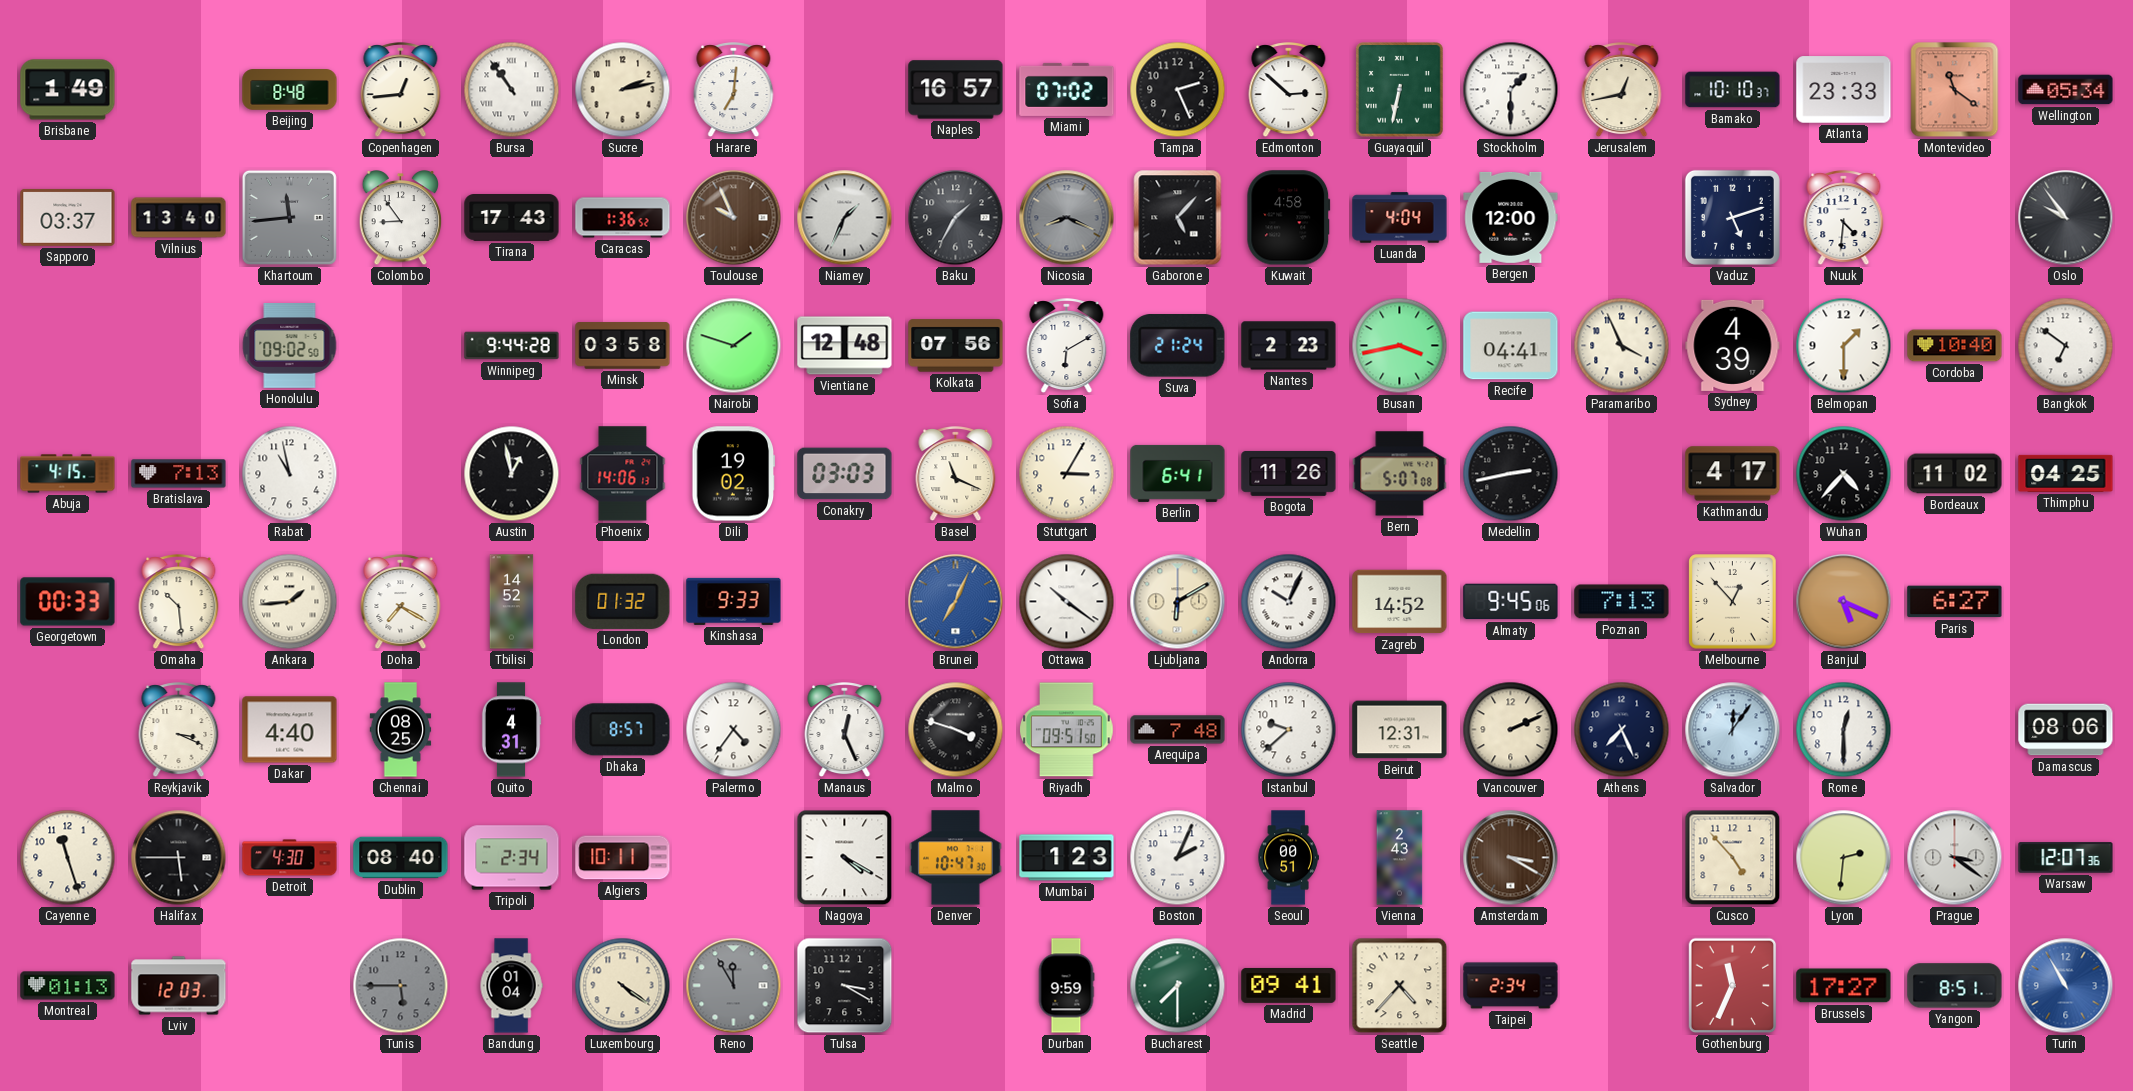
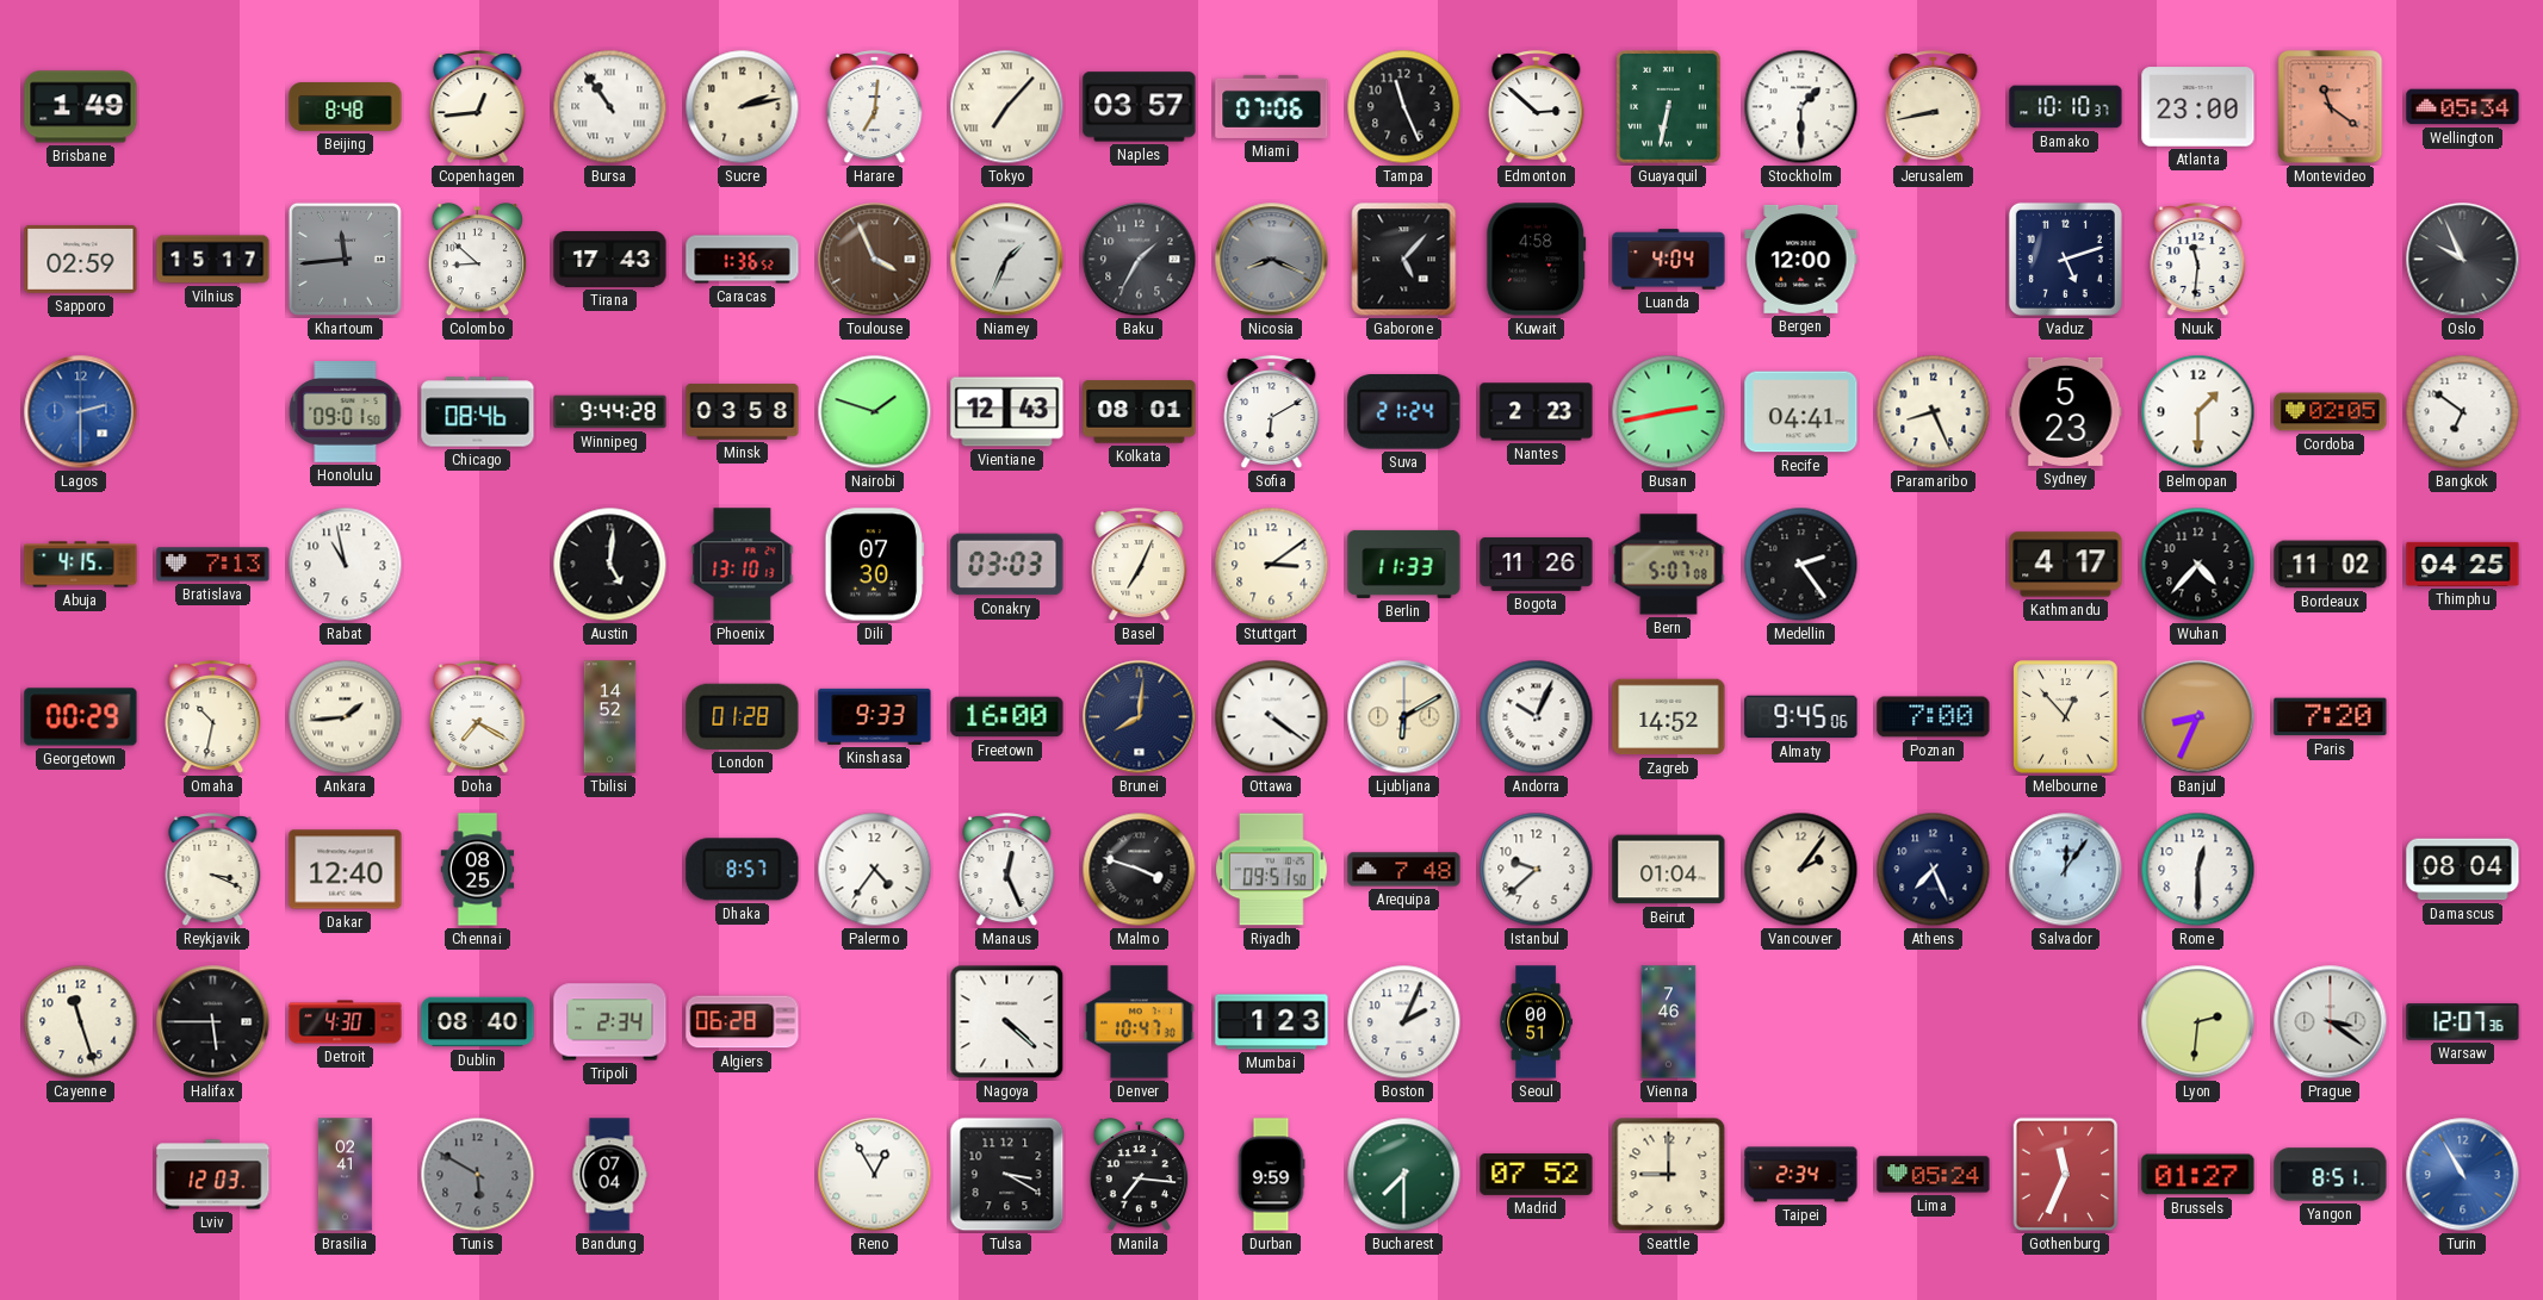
Tokyo: none -> 7:07
Naples: 16:57 -> 03:57
Miami: 07:02 -> 07:06
Tampa: 2:26 -> 11:26
Jerusalem: 12:43 -> 8:43
Atlanta: 23:33 -> 23:00
Sapporo: 03:37 -> 02:59
Vilnius: 13:40 -> 15:17
Colombo: 8:54 -> 8:52
Toulouse: 9:56 -> 3:56
Nuuk: 4:31 -> 11:31
Oslo: 9:54 -> 9:56
Lagos: none -> 2:30
Honolulu: 09:02 -> 09:01
Chicago: none -> 08:46
Vientiane: 12:48 -> 12:43
Kolkata: 07:56 -> 08:01
Busan: 3:43 -> 2:43
Paramaribo: 3:56 -> 8:26
Sydney: 4:39 -> 5:23
Cordoba: 10:40 -> 02:05
Austin: 12:58 -> 5:01
Phoenix: 14:06 -> 13:10
Dili: 19:02 -> 07:30
Basel: 11:19 -> 7:04
Stuttgart: 3:05 -> 3:09
Berlin: 6:41 -> 11:33
Medellin: 2:43 -> 2:24
Georgetown: 00:33 -> 00:29
Omaha: 10:29 -> 10:32
London: 01:32 -> 01:28
Freetown: none -> 16:00
Brunei: 7:04 -> 8:01
Brunei dial: blue -> navy
Ottawa: 10:21 -> 4:21
Poznan: 7:13 -> 7:00
Banjul: 5:19 -> 8:34
Paris: 6:27 -> 7:20
Dakar: 4:40 -> 12:40
Quito: 4:31 -> none
Beirut: 12:31 -> 01:04
Vancouver: 2:11 -> 2:06
Damascus: 08:06 -> 08:04
Algiers: 10:11 -> 06:28
Nagoya: 4:20 -> 4:22
Vienna: 2:43 -> 7:46
Amsterdam: 3:20 -> none
Cusco: 4:53 -> none
Montreal: 01:13 -> none
Brasilia: none -> 02:41
Tunis: 5:45 -> 5:50
Bandung: 01:04 -> 07:04
Luxembourg: 4:21 -> none
Reno: 11:55 -> 12:55
Reno dial: grey -> white
Manila: none -> 7:16
Madrid: 09:41 -> 07:52
Seattle: 4:37 -> 9:00
Lima: none -> 05:24
Brussels: 17:27 -> 01:27
